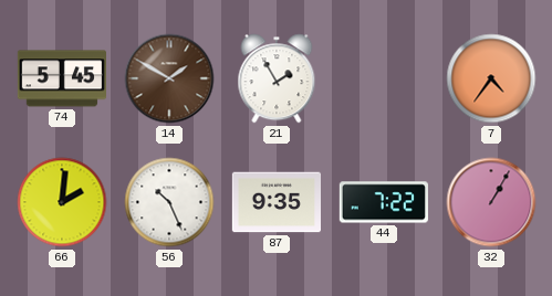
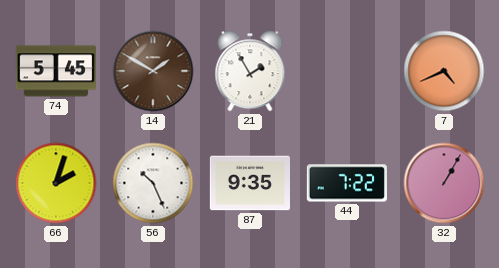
7: 4:36 -> 4:41
66: 2:01 -> 2:03
